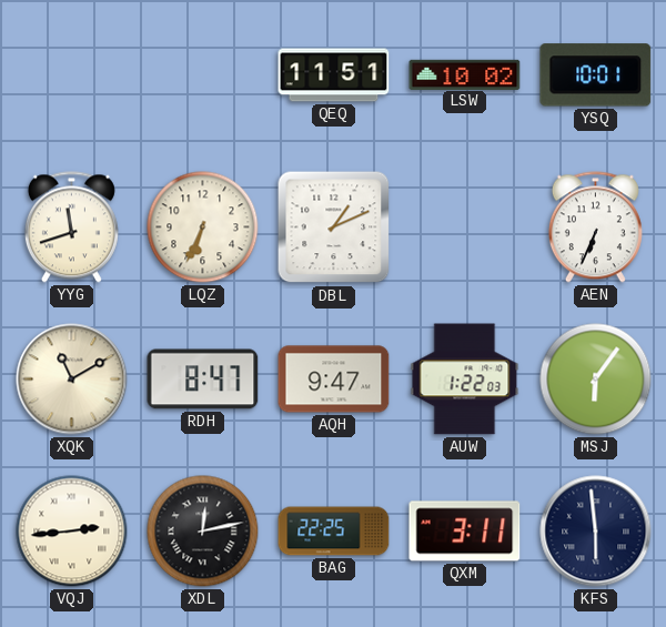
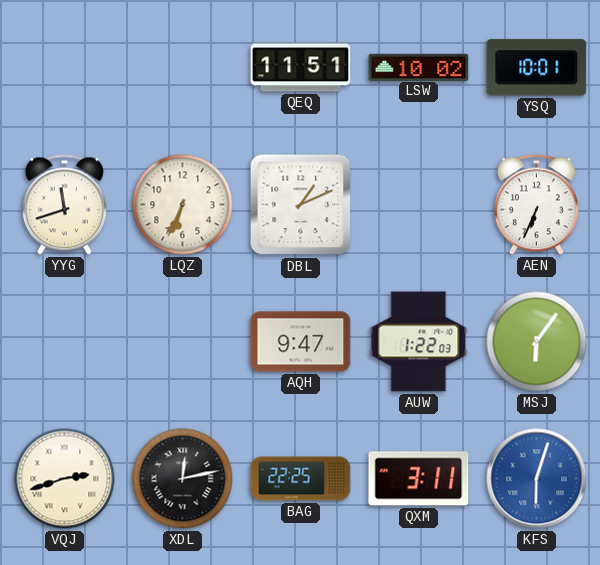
XQK: 11:10 -> none
RDH: 8:47 -> none
VQJ: 2:44 -> 2:42
KFS: 5:59 -> 6:03
KFS dial: navy -> blue
